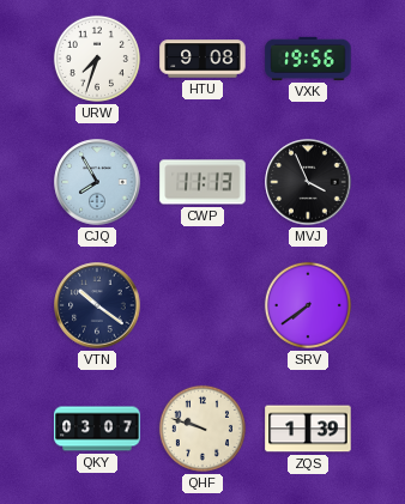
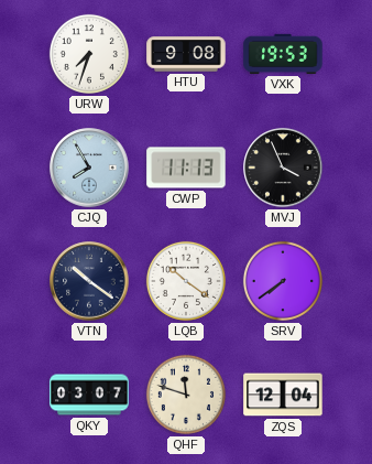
VXK: 19:56 -> 19:53
LQB: none -> 10:21
QHF: 9:48 -> 11:48
ZQS: 1:39 -> 12:04
